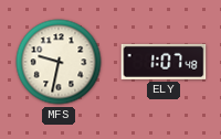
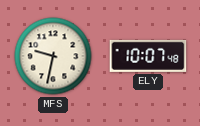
ELY: 1:07 -> 10:07
